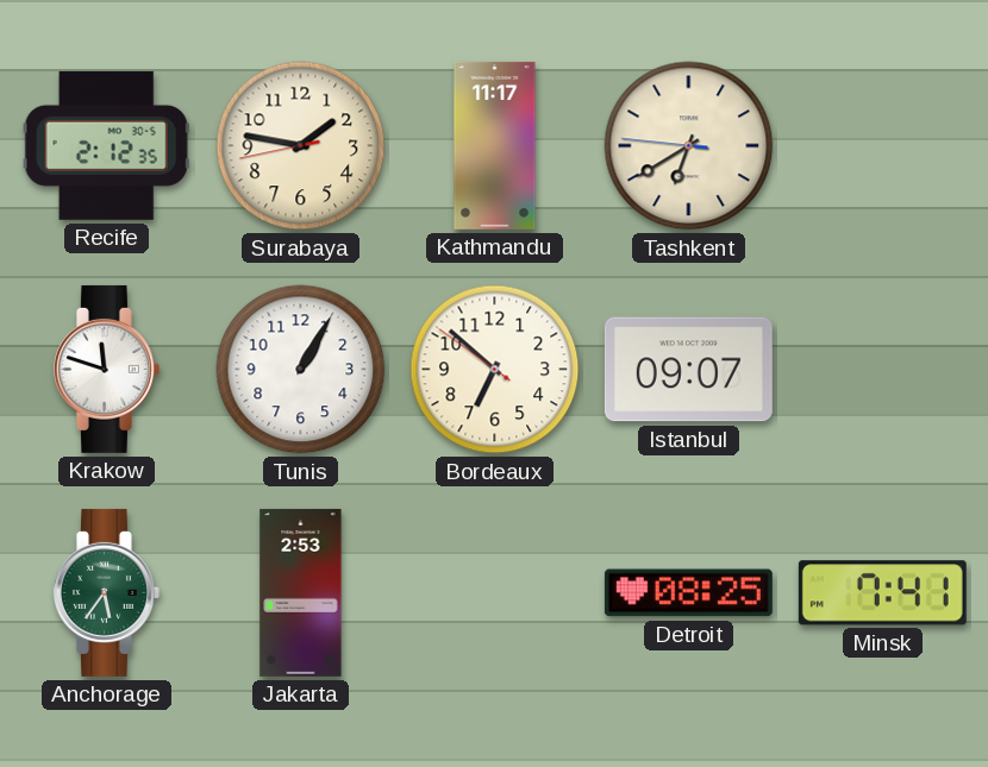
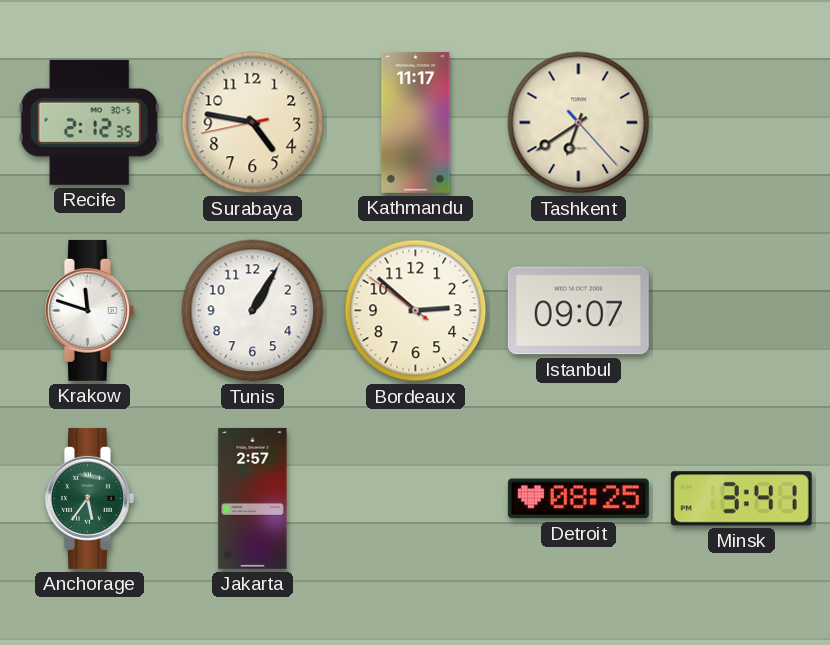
Surabaya: 1:46 -> 4:46
Tashkent: 6:39:46 -> 6:39:23
Bordeaux: 6:51 -> 2:51
Jakarta: 2:53 -> 2:57
Minsk: 7:41 -> 3:41
